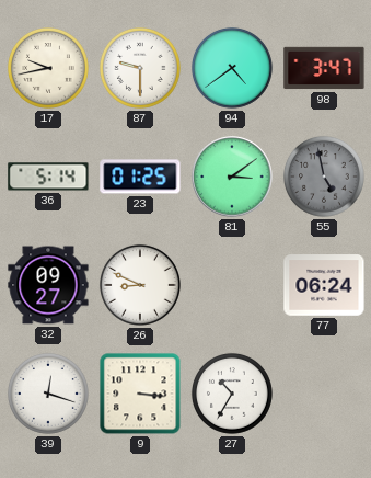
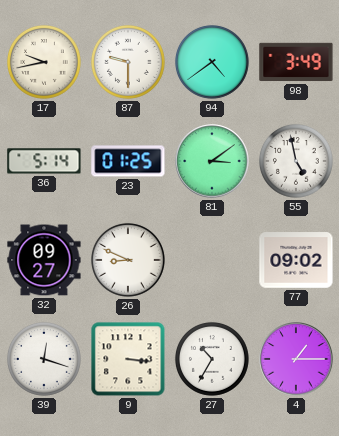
98: 3:47 -> 3:49
55 dial: grey -> white
77: 06:24 -> 09:02
4: none -> 1:15
